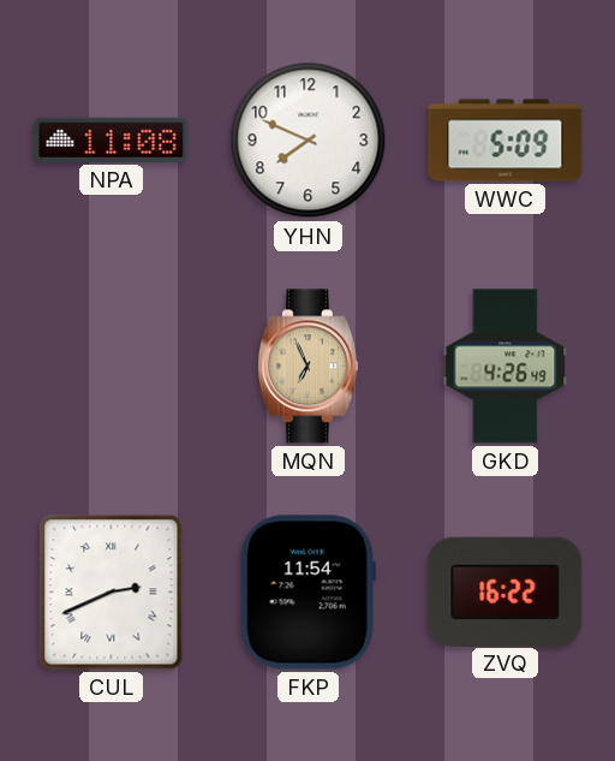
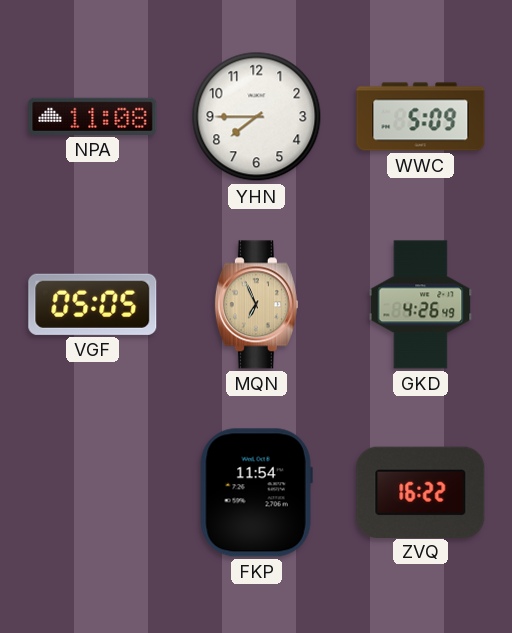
YHN: 7:49 -> 7:45
VGF: none -> 05:05
CUL: 2:41 -> none
